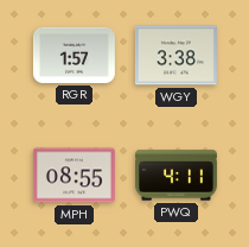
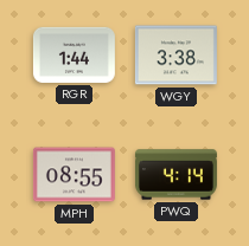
RGR: 1:57 -> 1:44
PWQ: 4:11 -> 4:14
